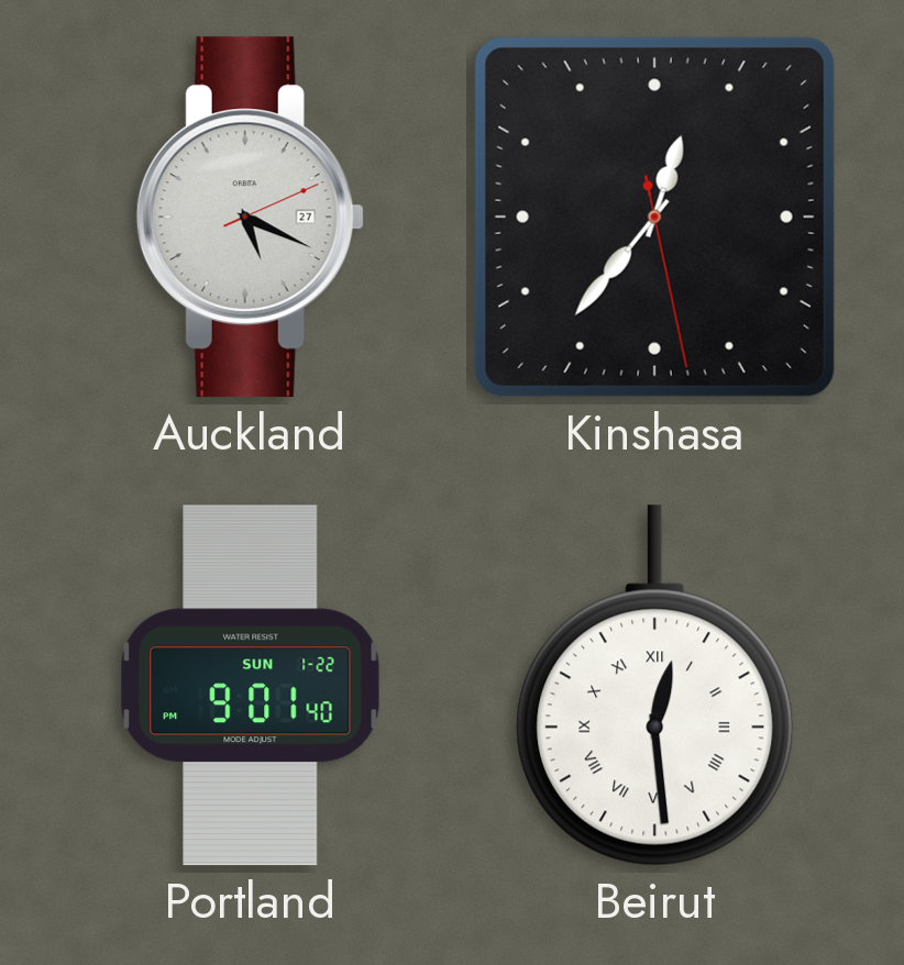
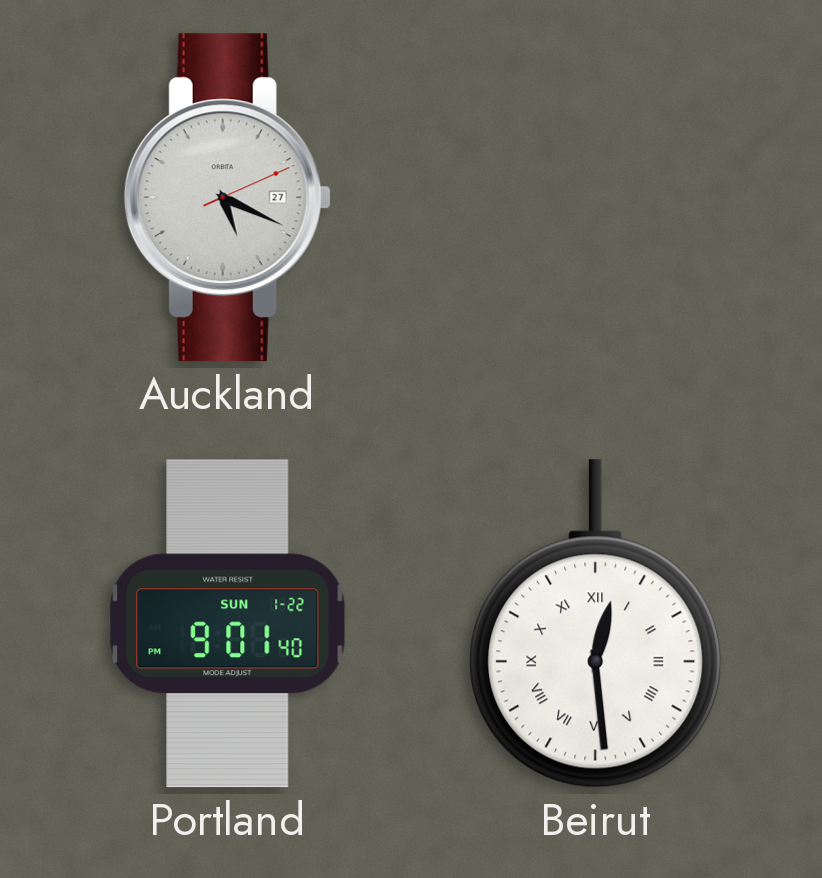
Kinshasa: 12:36 -> none
